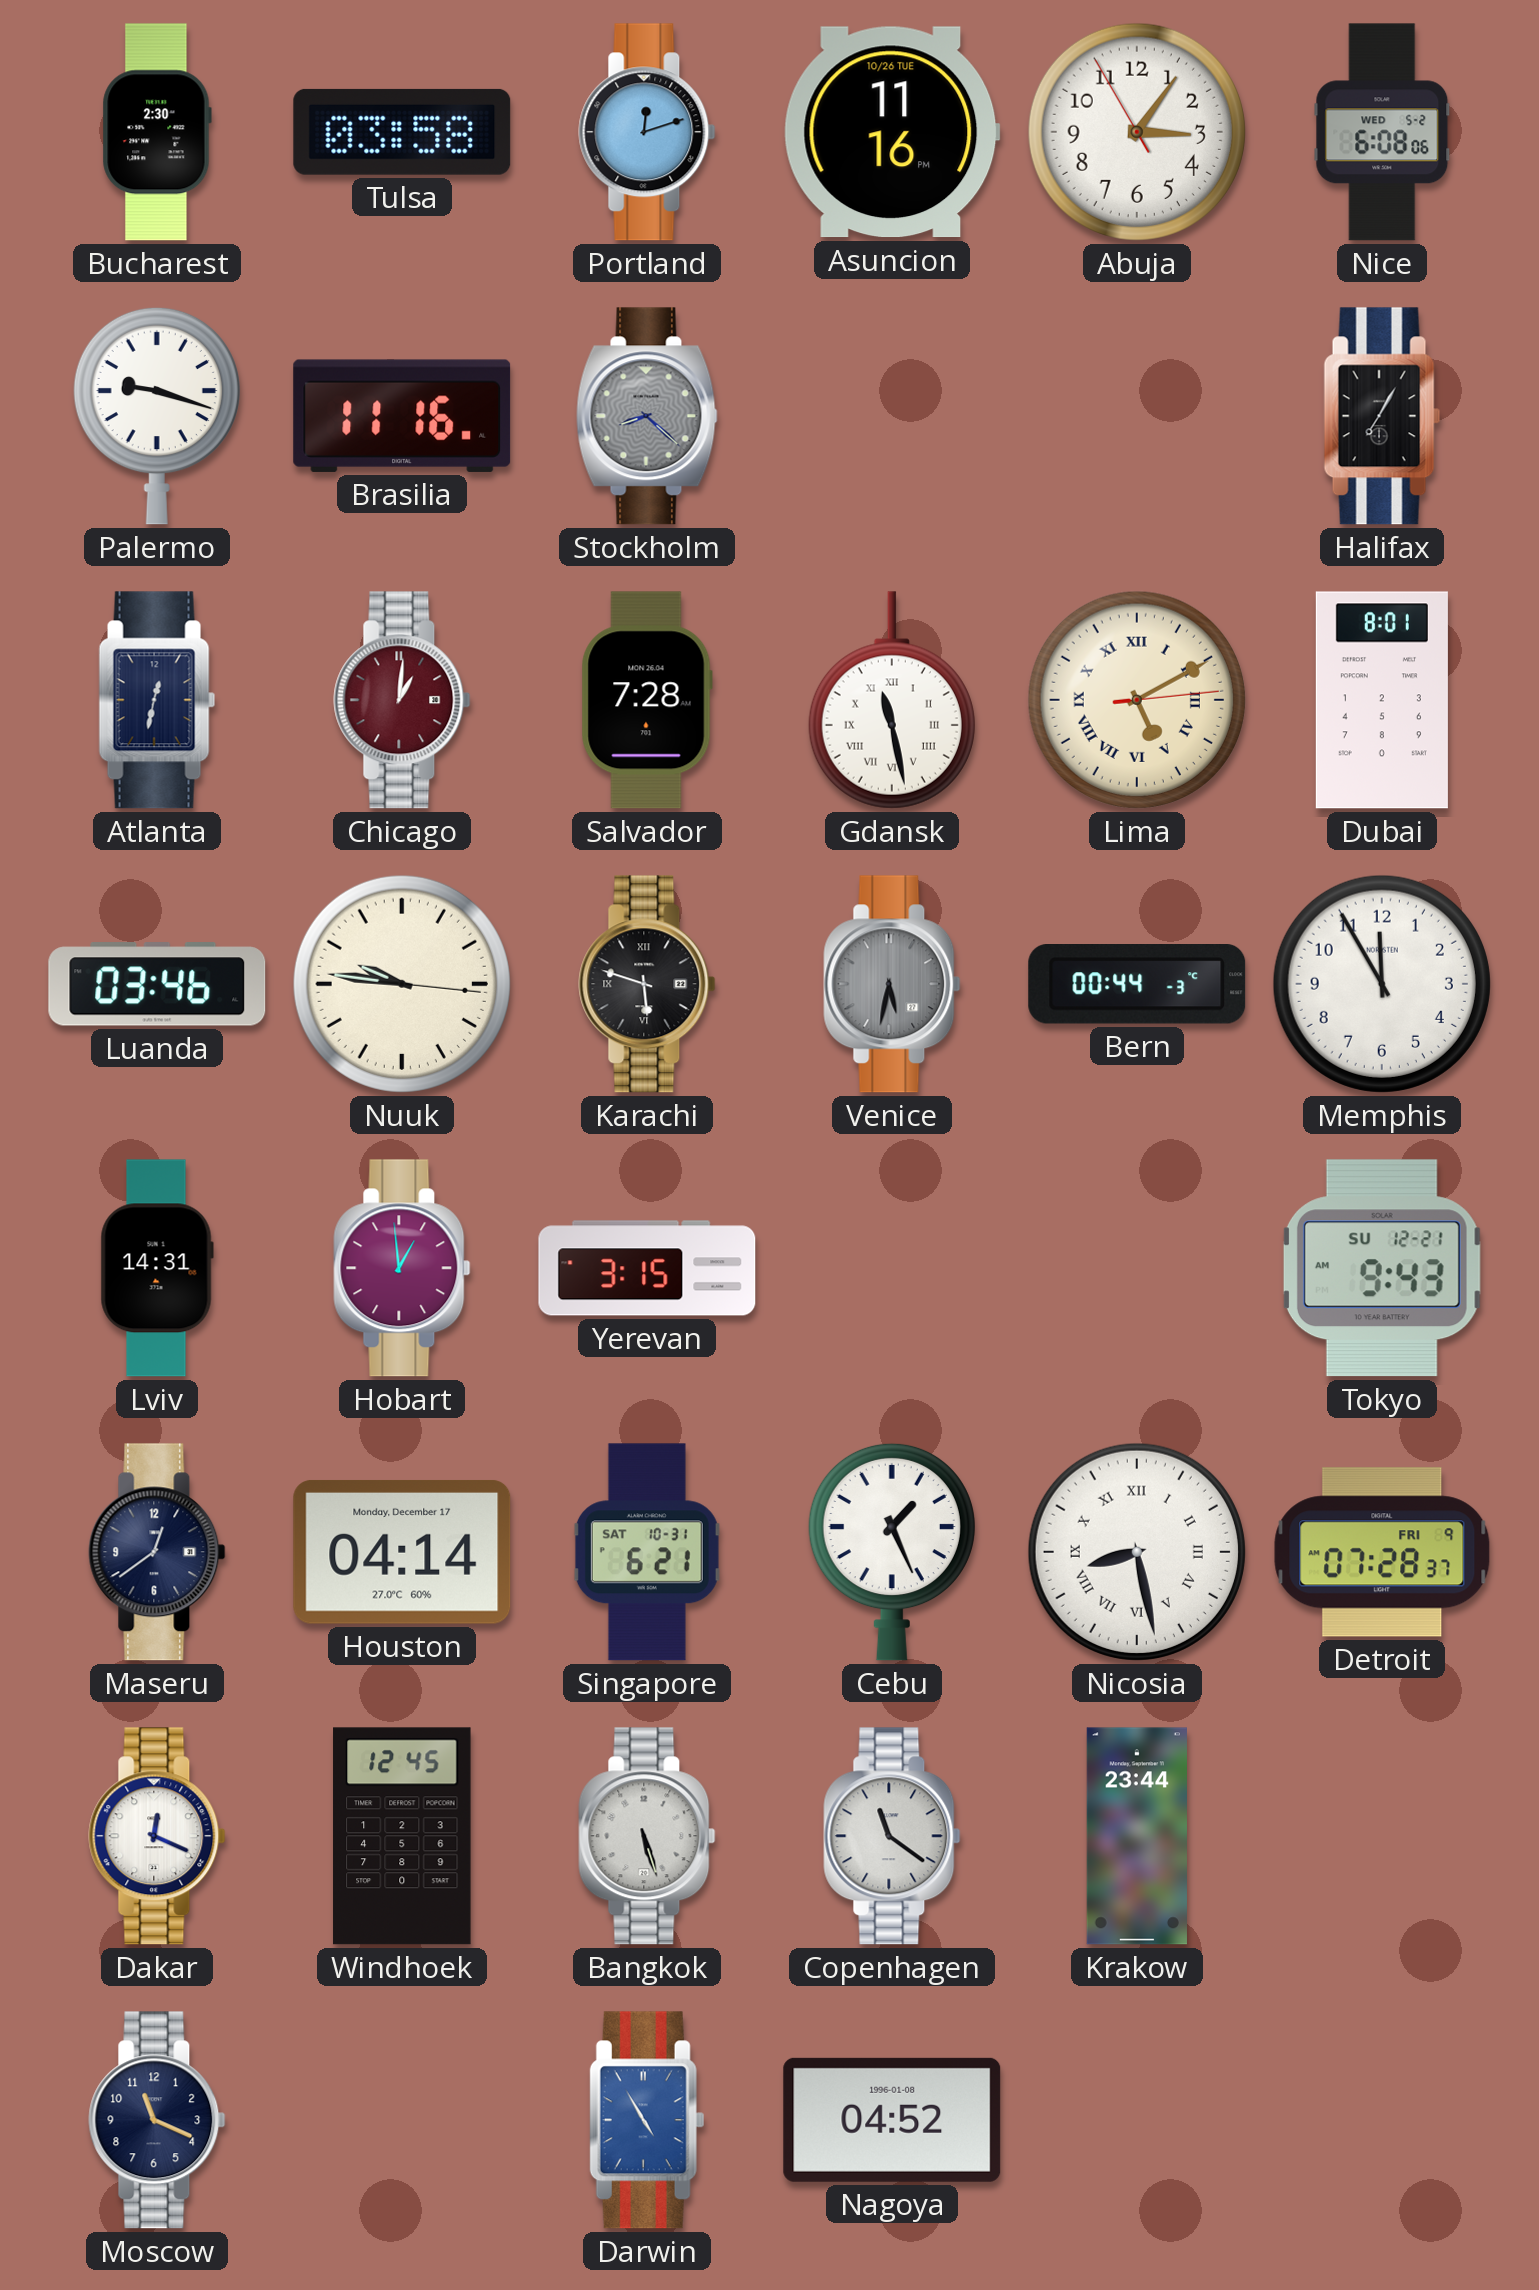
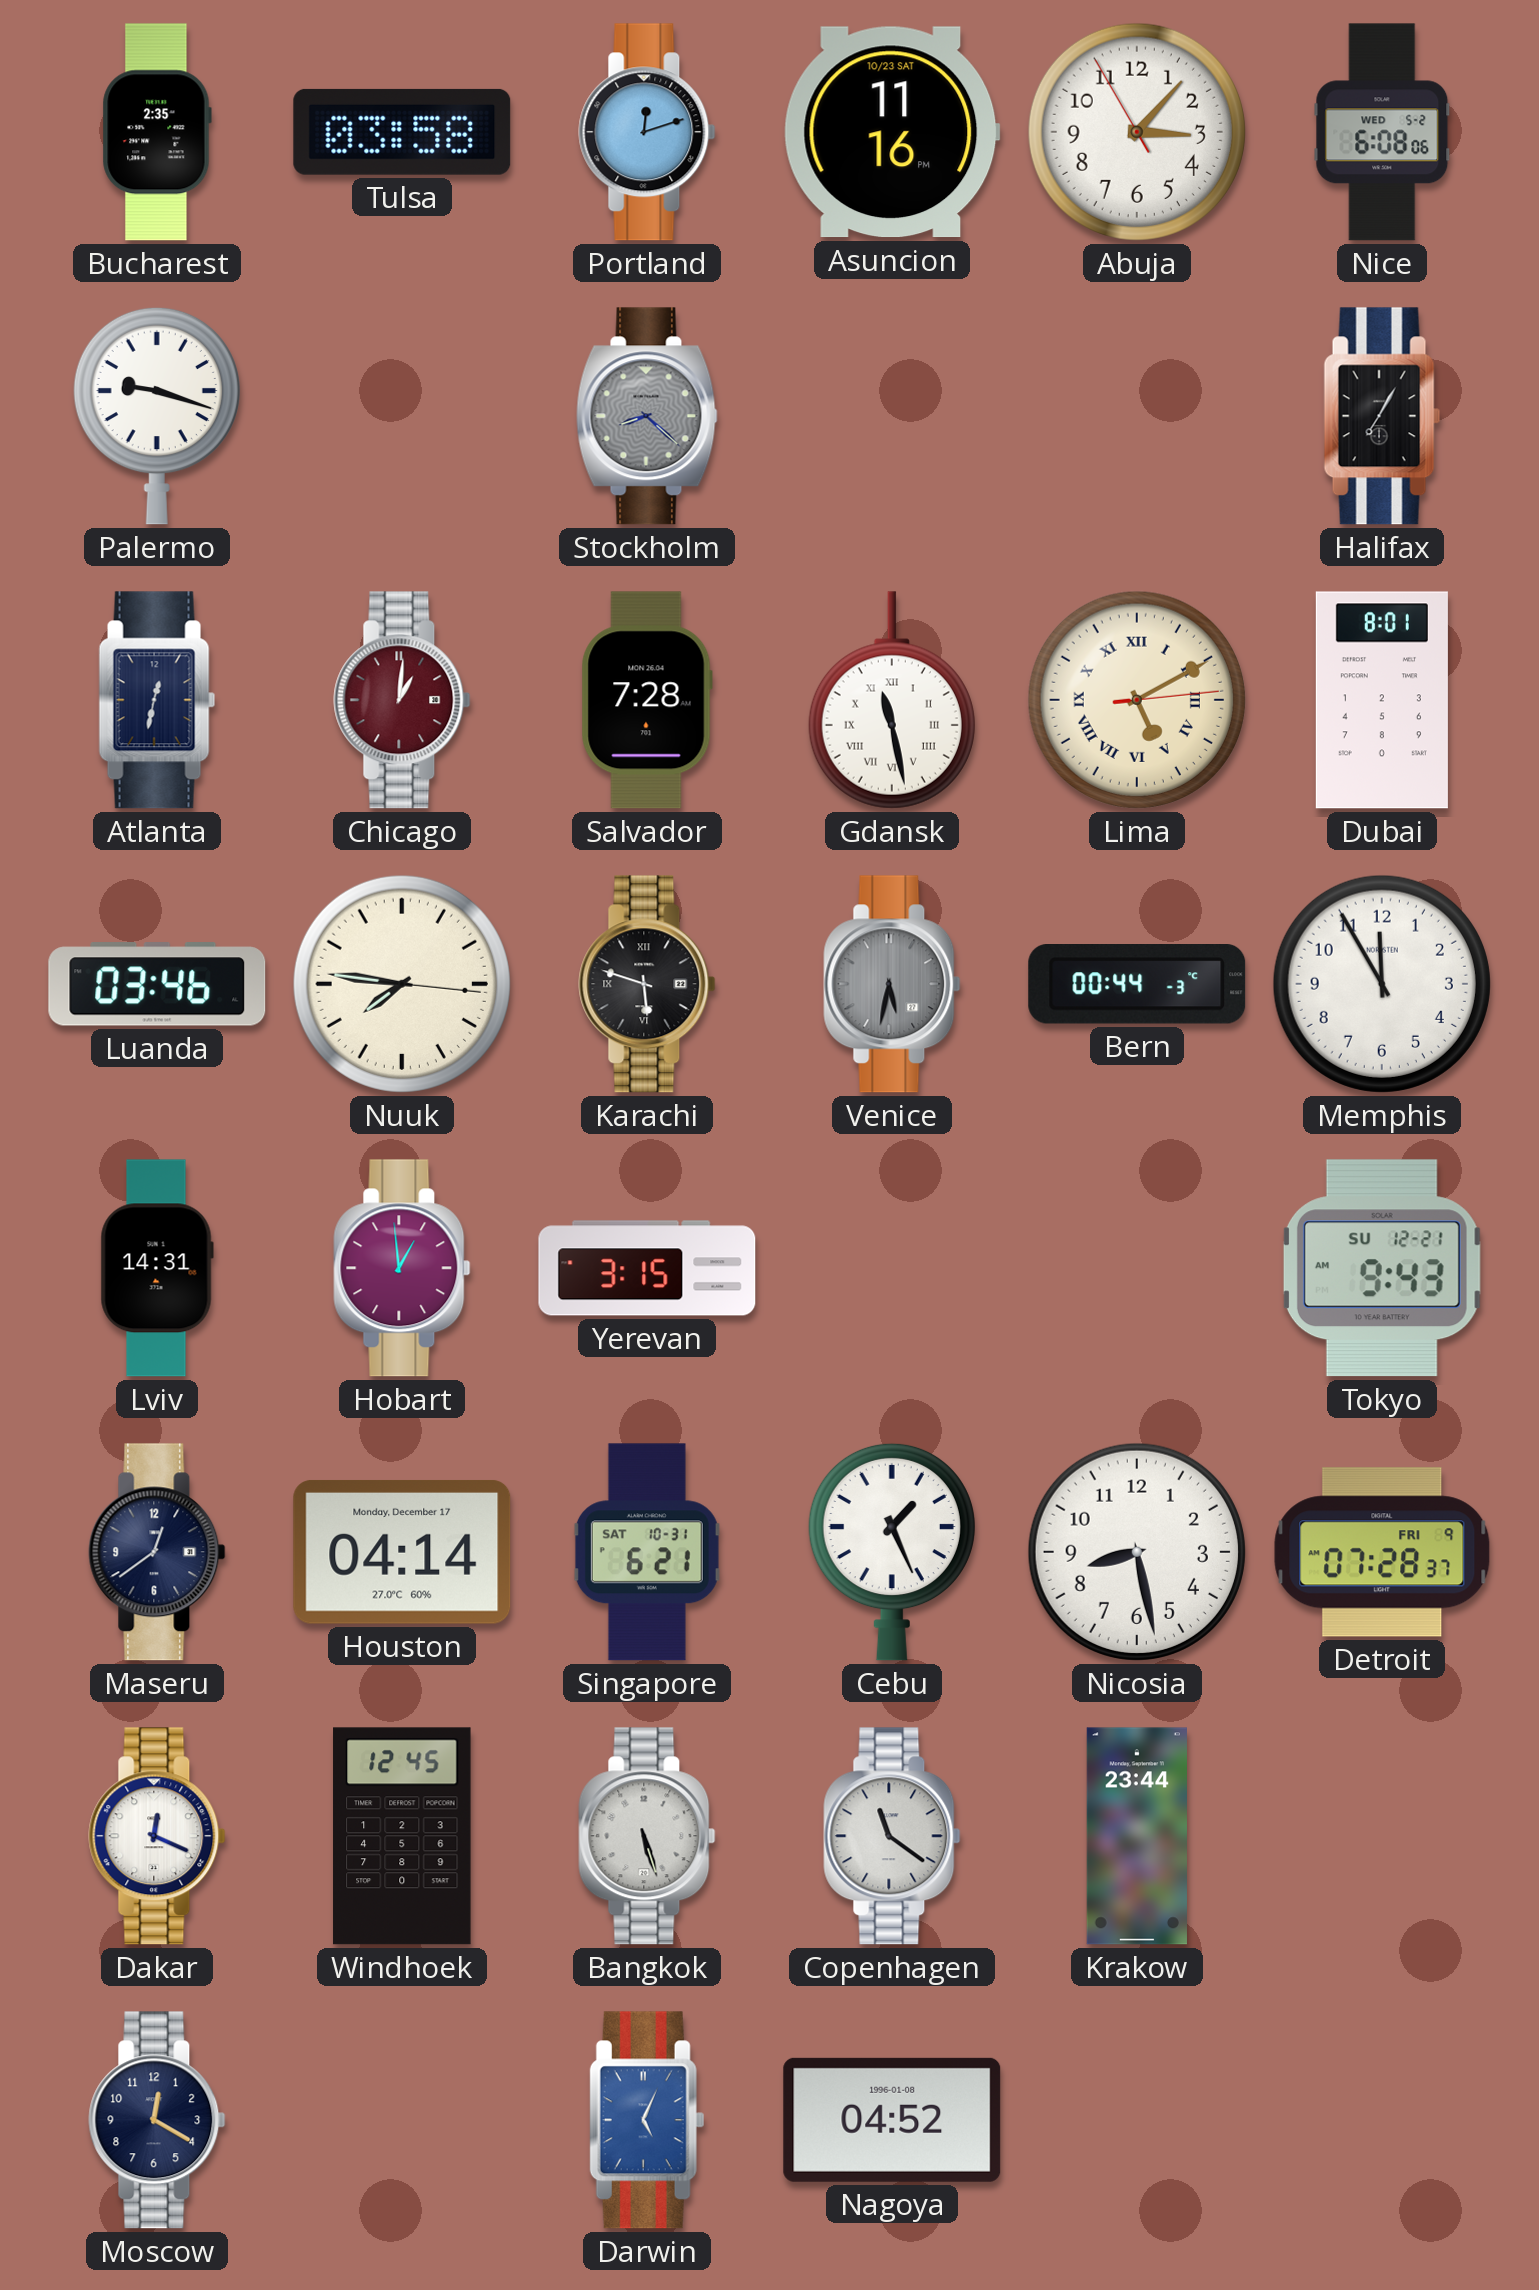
Bucharest: 2:30 -> 2:35
Asuncion date: 10/26 TUE -> 10/23 SAT
Abuja: 3:05 -> 3:06
Brasilia: 11:16 -> none
Nuuk: 9:46 -> 7:46
Nicosia numerals: Roman -> Arabic
Moscow: 11:19 -> 12:20
Darwin: 4:55 -> 5:04
